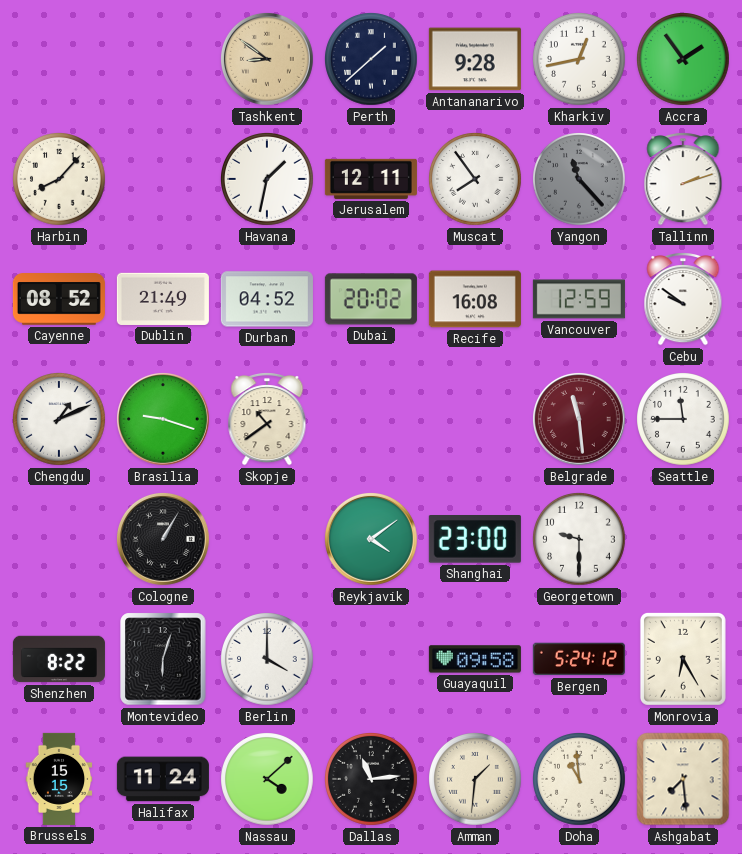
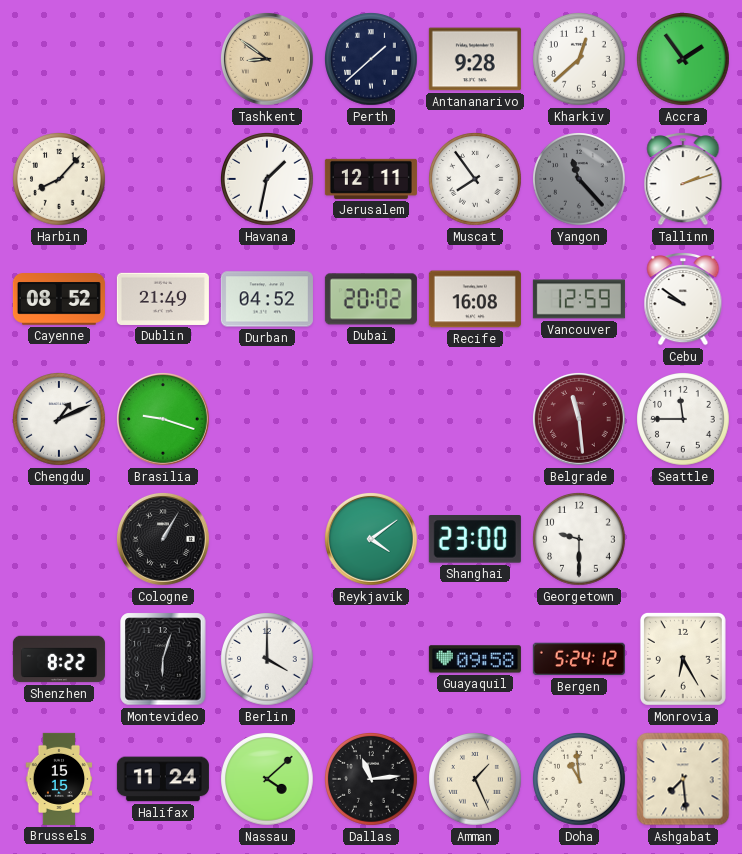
Kharkiv: 12:43 -> 12:38
Skopje: 10:39 -> none
Amman: 1:31 -> 1:26
